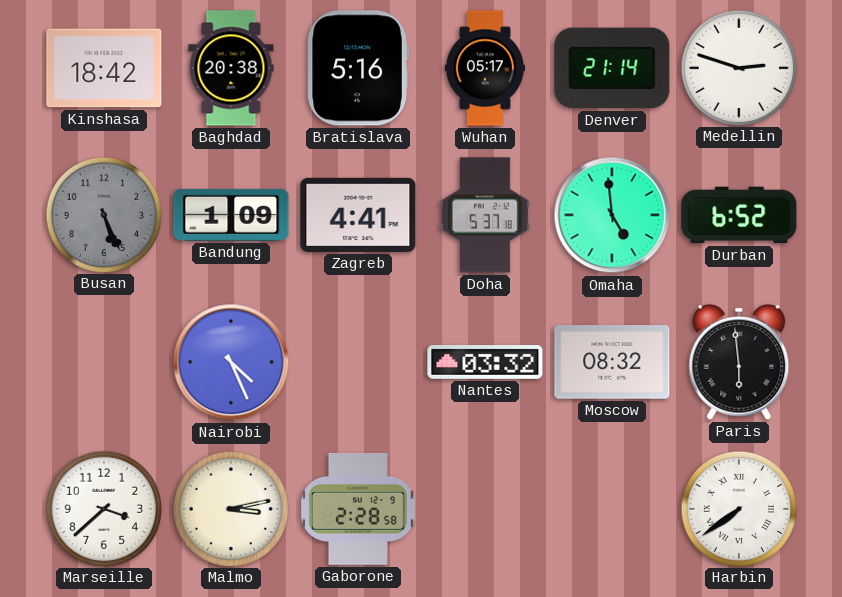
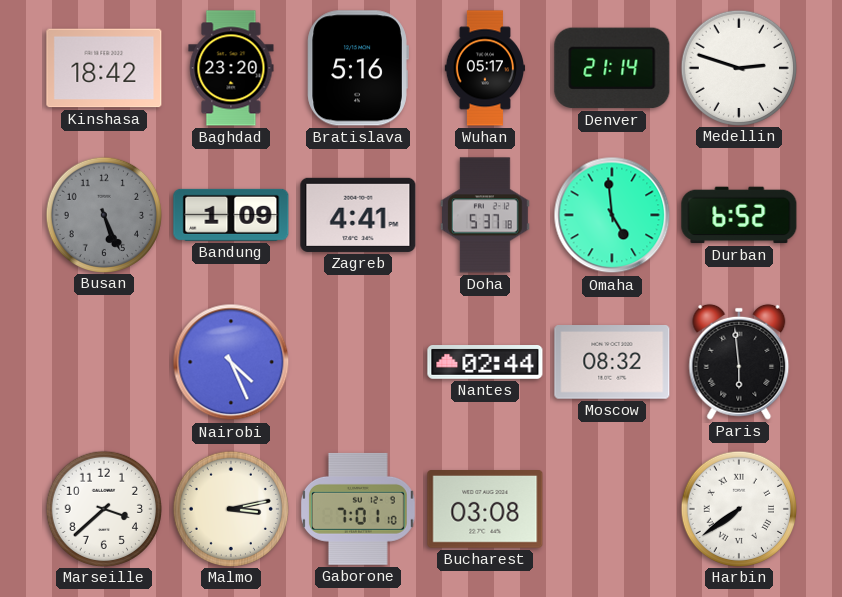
Baghdad: 20:38 -> 23:20
Nantes: 03:32 -> 02:44
Gaborone: 2:28 -> 7:01
Bucharest: none -> 03:08
